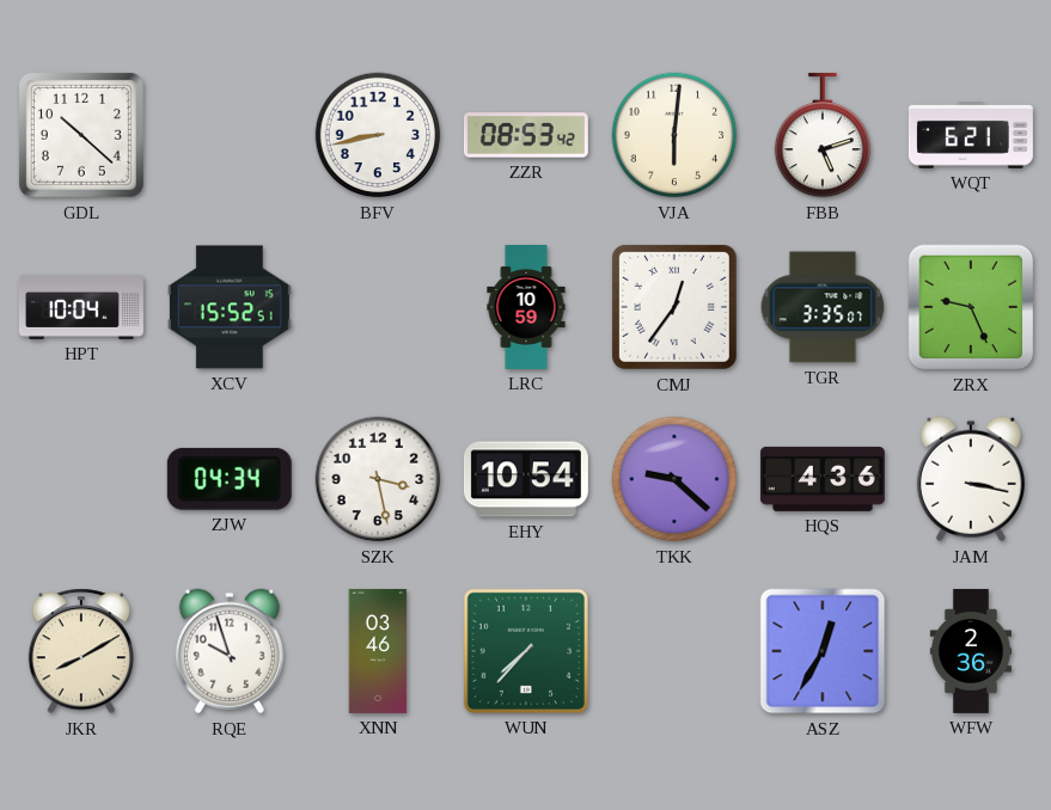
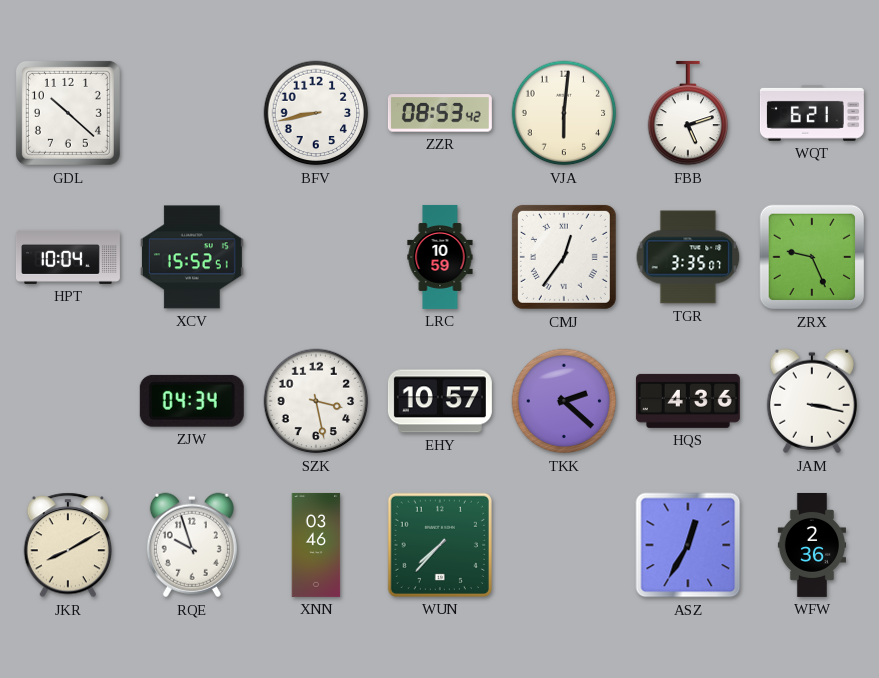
EHY: 10:54 -> 10:57
TKK: 9:22 -> 2:22
